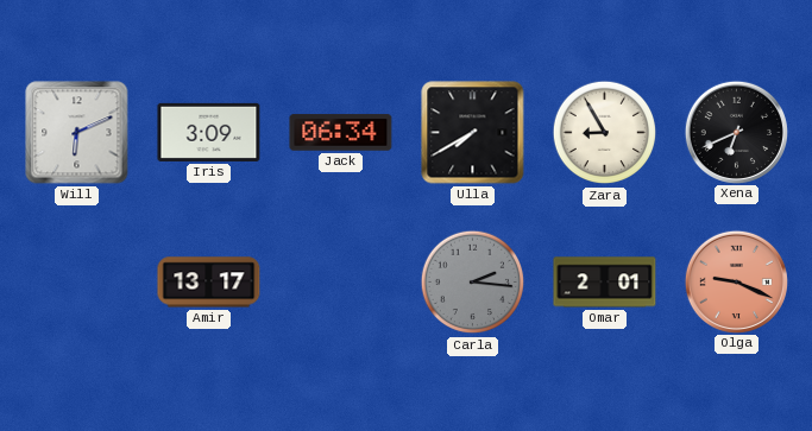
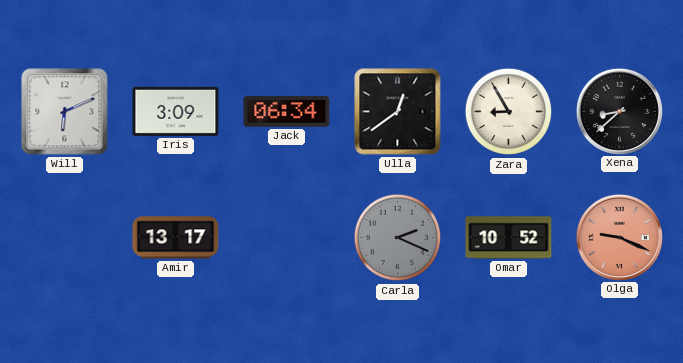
Ulla: 7:40 -> 12:39
Xena: 6:41 -> 8:38
Carla: 2:16 -> 2:19
Omar: 2:01 -> 10:52
